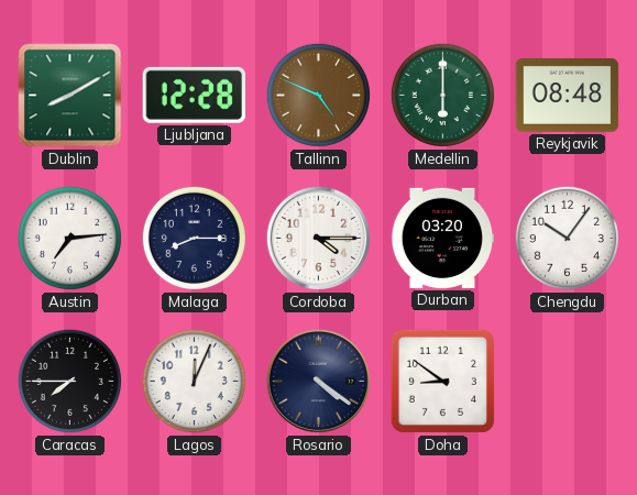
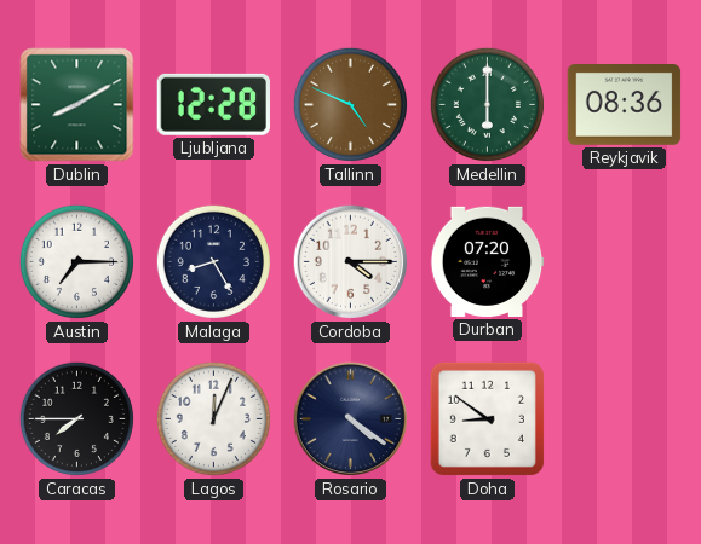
Reykjavik: 08:48 -> 08:36
Austin: 7:14 -> 7:15
Malaga: 8:15 -> 8:25
Durban: 03:20 -> 07:20
Chengdu: 10:06 -> none
